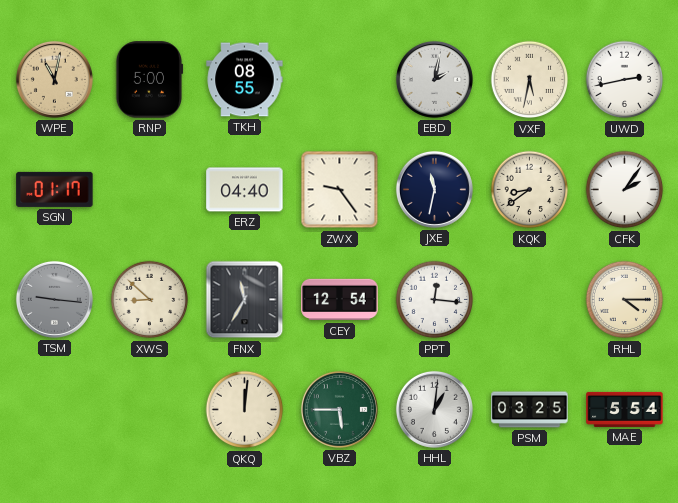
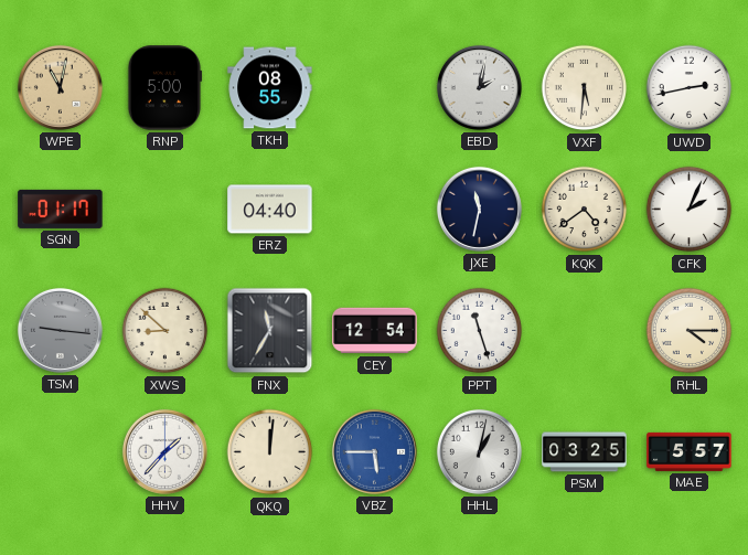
VXF: 5:32 -> 5:31
ZWX: 9:24 -> none
KQK: 8:39 -> 4:39
CFK: 2:06 -> 2:04
PPT: 12:16 -> 11:27
HHV: none -> 1:37
VBZ dial: green -> blue
HHL: 1:01 -> 1:02
MAE: 5:54 -> 5:57
